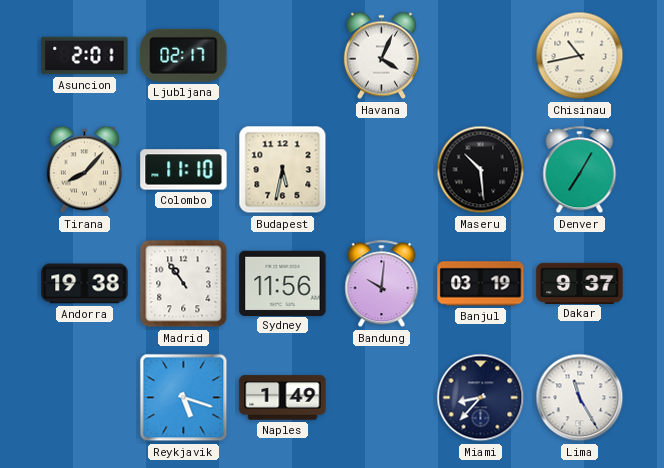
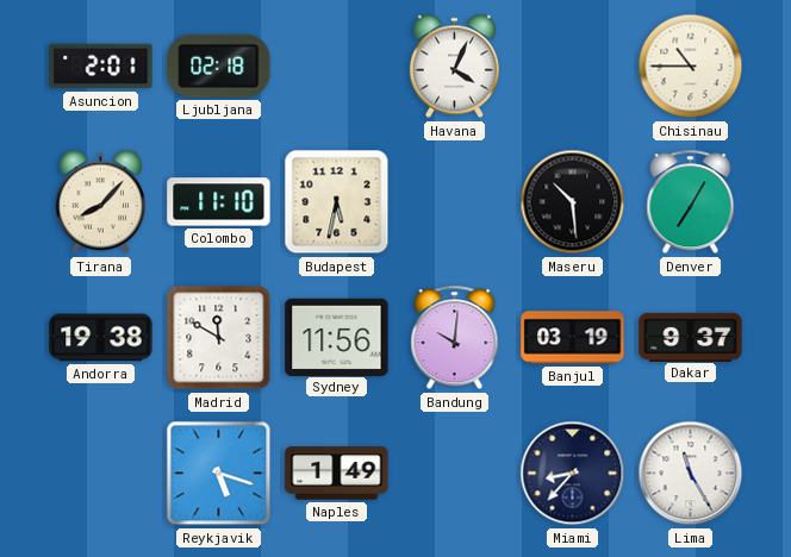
Ljubljana: 02:17 -> 02:18
Chisinau: 10:43 -> 10:45
Madrid: 10:54 -> 11:50
